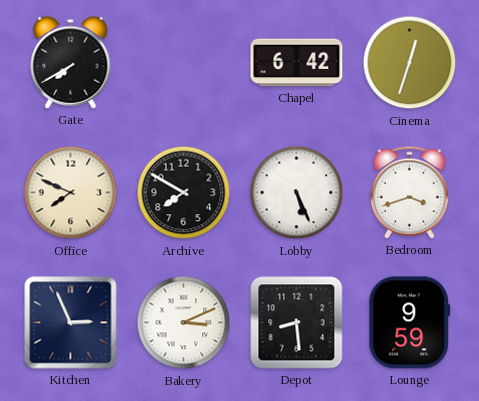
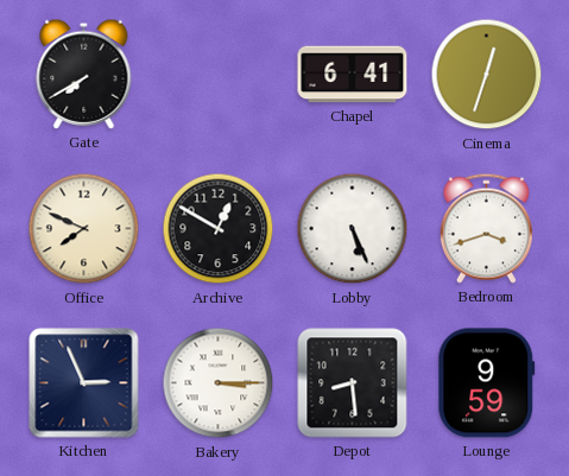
Chapel: 6:42 -> 6:41
Archive: 7:50 -> 12:50
Bakery: 3:11 -> 3:15
